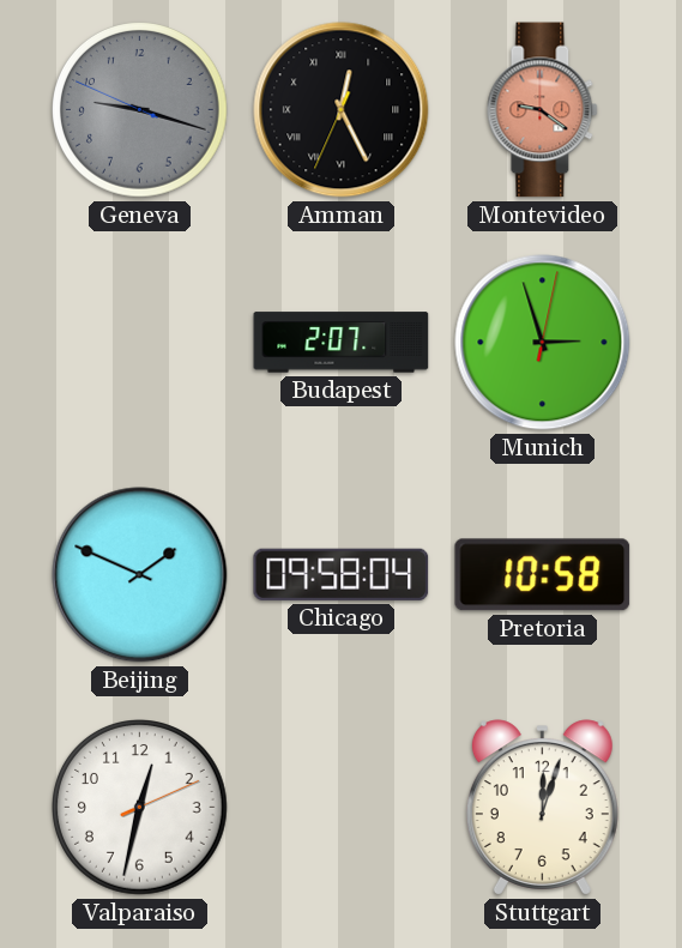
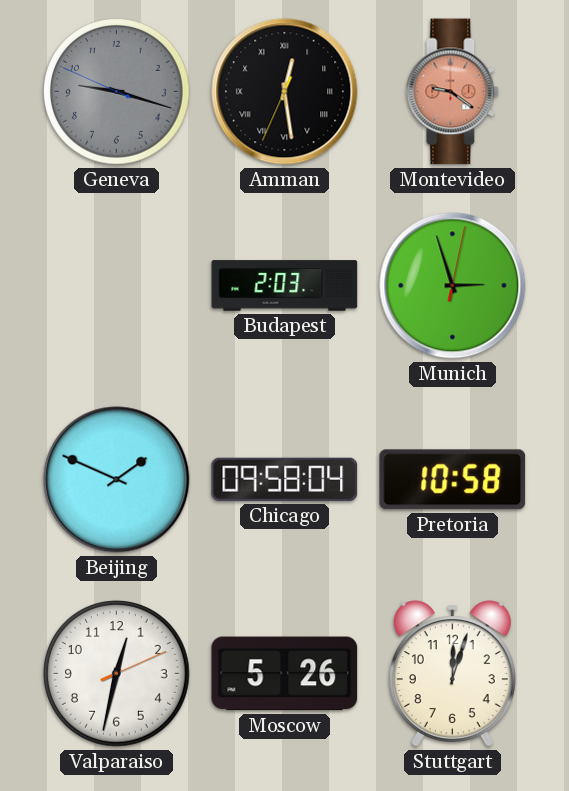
Amman: 12:25 -> 12:28
Budapest: 2:07 -> 2:03
Moscow: none -> 5:26
